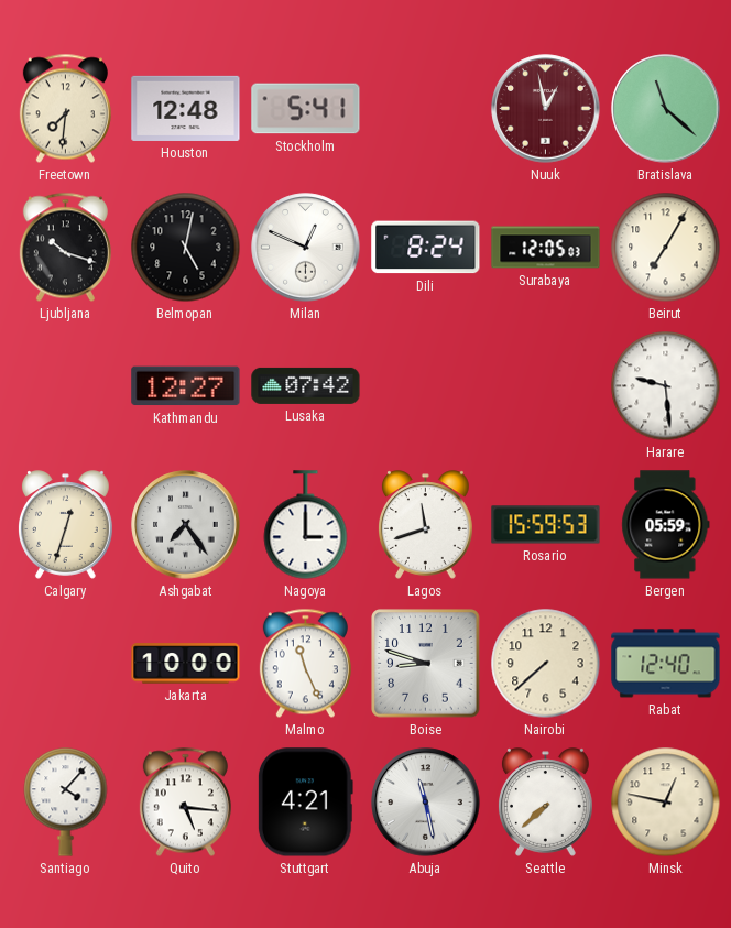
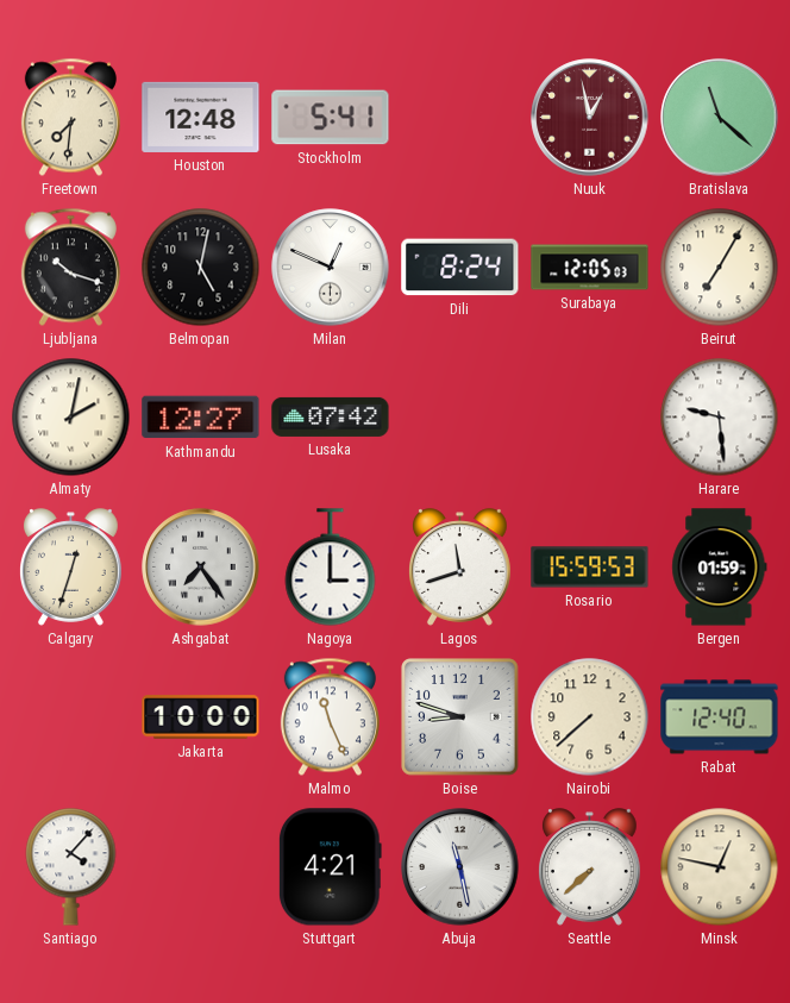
Almaty: none -> 2:02
Bergen: 05:59 -> 01:59
Quito: 5:16 -> none
